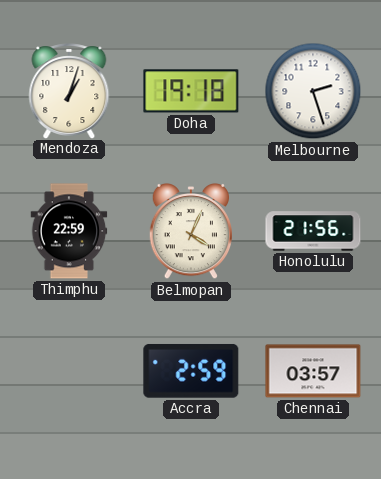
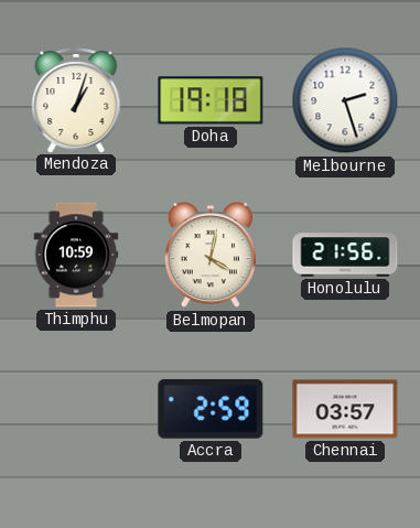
Thimphu: 22:59 -> 10:59
Belmopan: 4:04 -> 4:02
